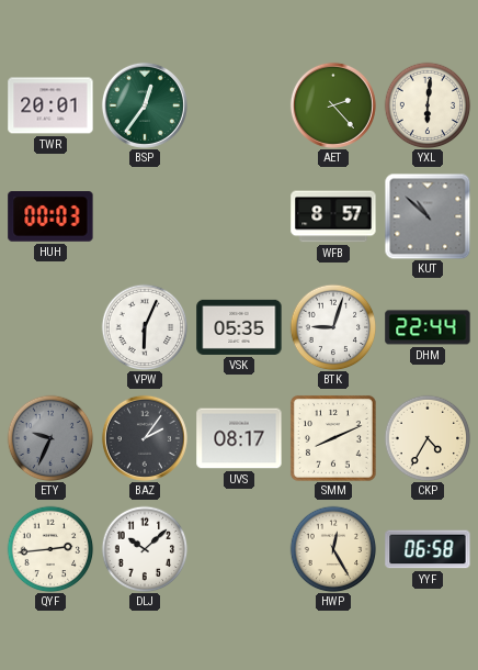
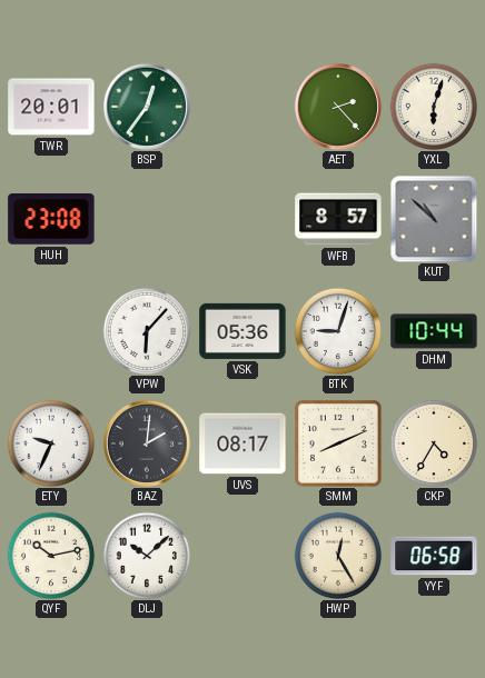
YXL: 6:01 -> 6:03
HUH: 00:03 -> 23:08
VPW: 6:04 -> 6:07
VSK: 05:35 -> 05:36
DHM: 22:44 -> 10:44
ETY dial: grey -> white
BAZ: 2:06 -> 2:01
QYF: 2:44 -> 10:13
